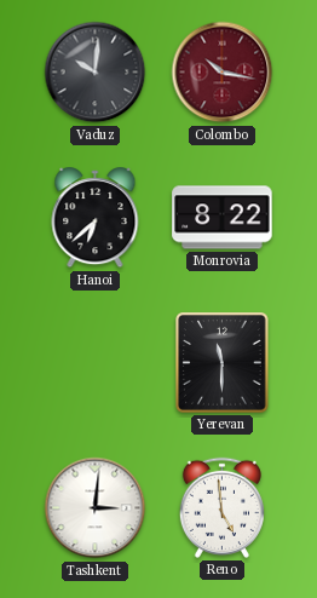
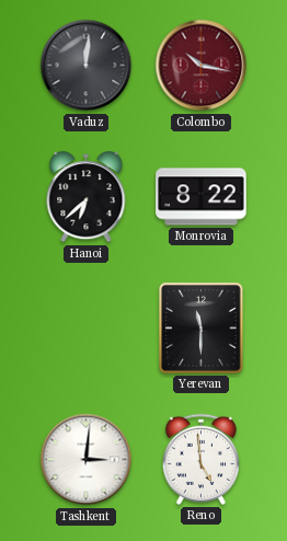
Vaduz: 10:01 -> 12:01
